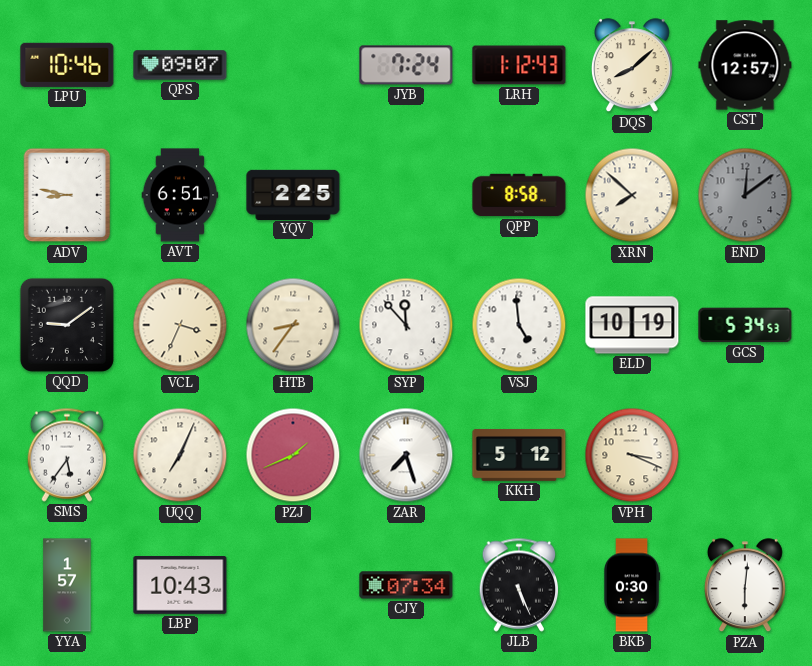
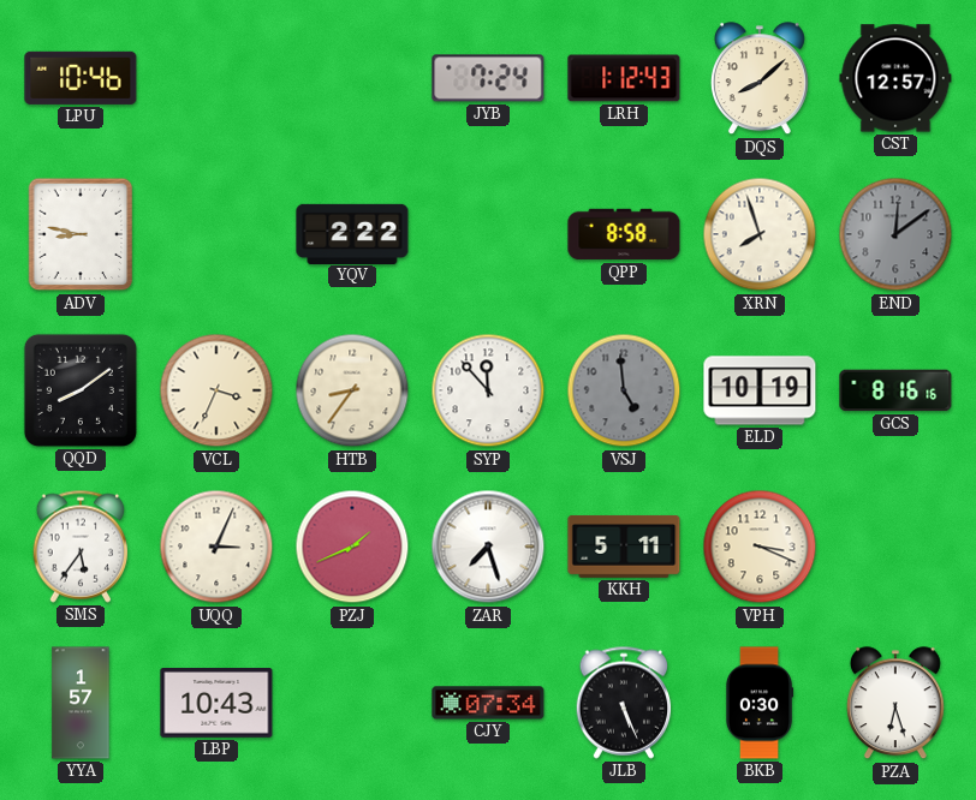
QPS: 09:07 -> none
AVT: 6:51 -> none
YQV: 2:25 -> 2:22
XRN: 7:52 -> 7:57
QQD: 9:09 -> 8:09
VSJ dial: white -> grey
GCS: 5:34 -> 8:16
UQQ: 7:04 -> 3:04
KKH: 5:12 -> 5:11
PZA: 6:01 -> 6:27
